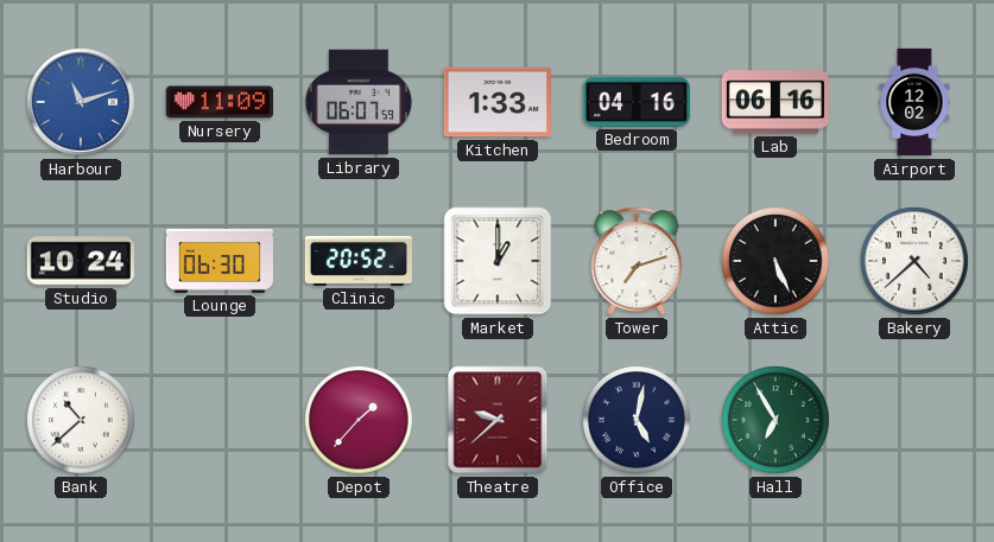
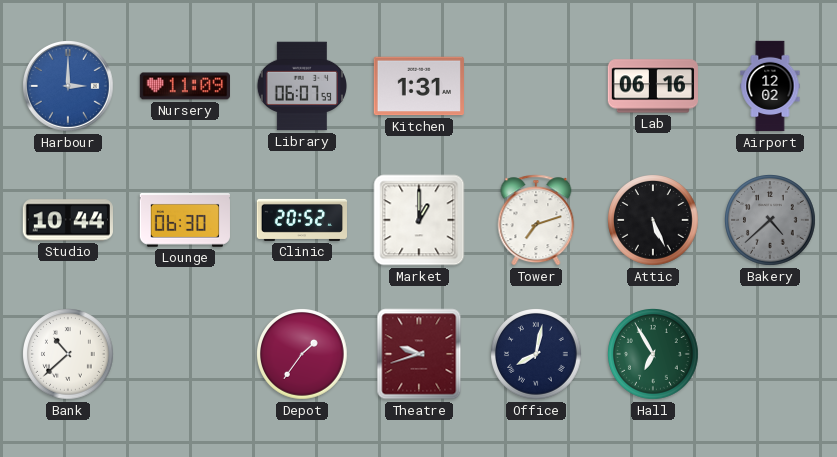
Harbour: 11:12 -> 3:00
Kitchen: 1:33 -> 1:31
Bedroom: 04:16 -> none
Studio: 10:24 -> 10:44
Bakery dial: white -> grey
Depot: 1:37 -> 1:36
Theatre: 9:38 -> 9:42
Office: 5:02 -> 8:02
